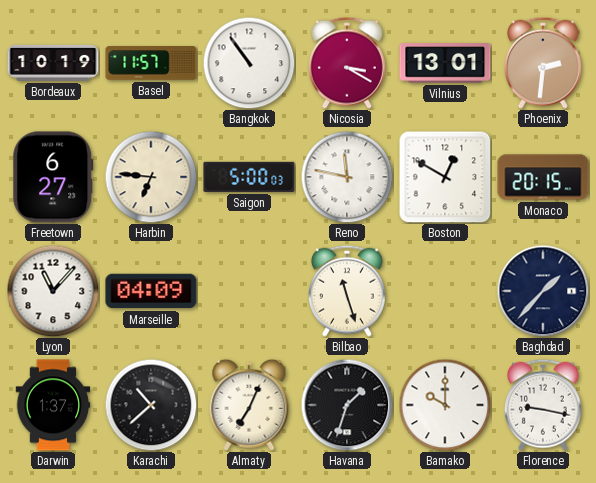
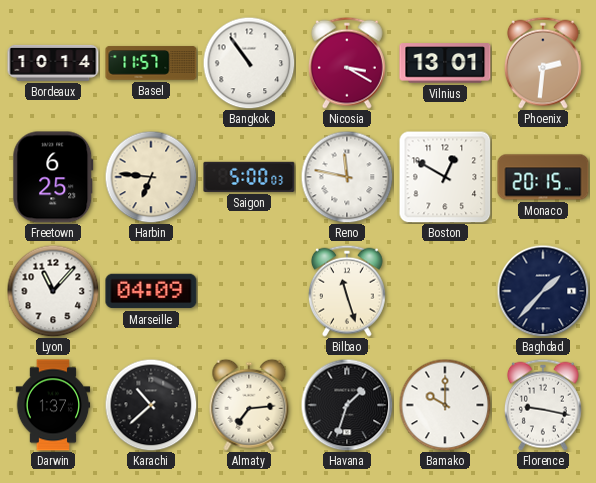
Bordeaux: 10:19 -> 10:14
Freetown: 6:27 -> 6:25
Almaty: 7:04 -> 7:14
